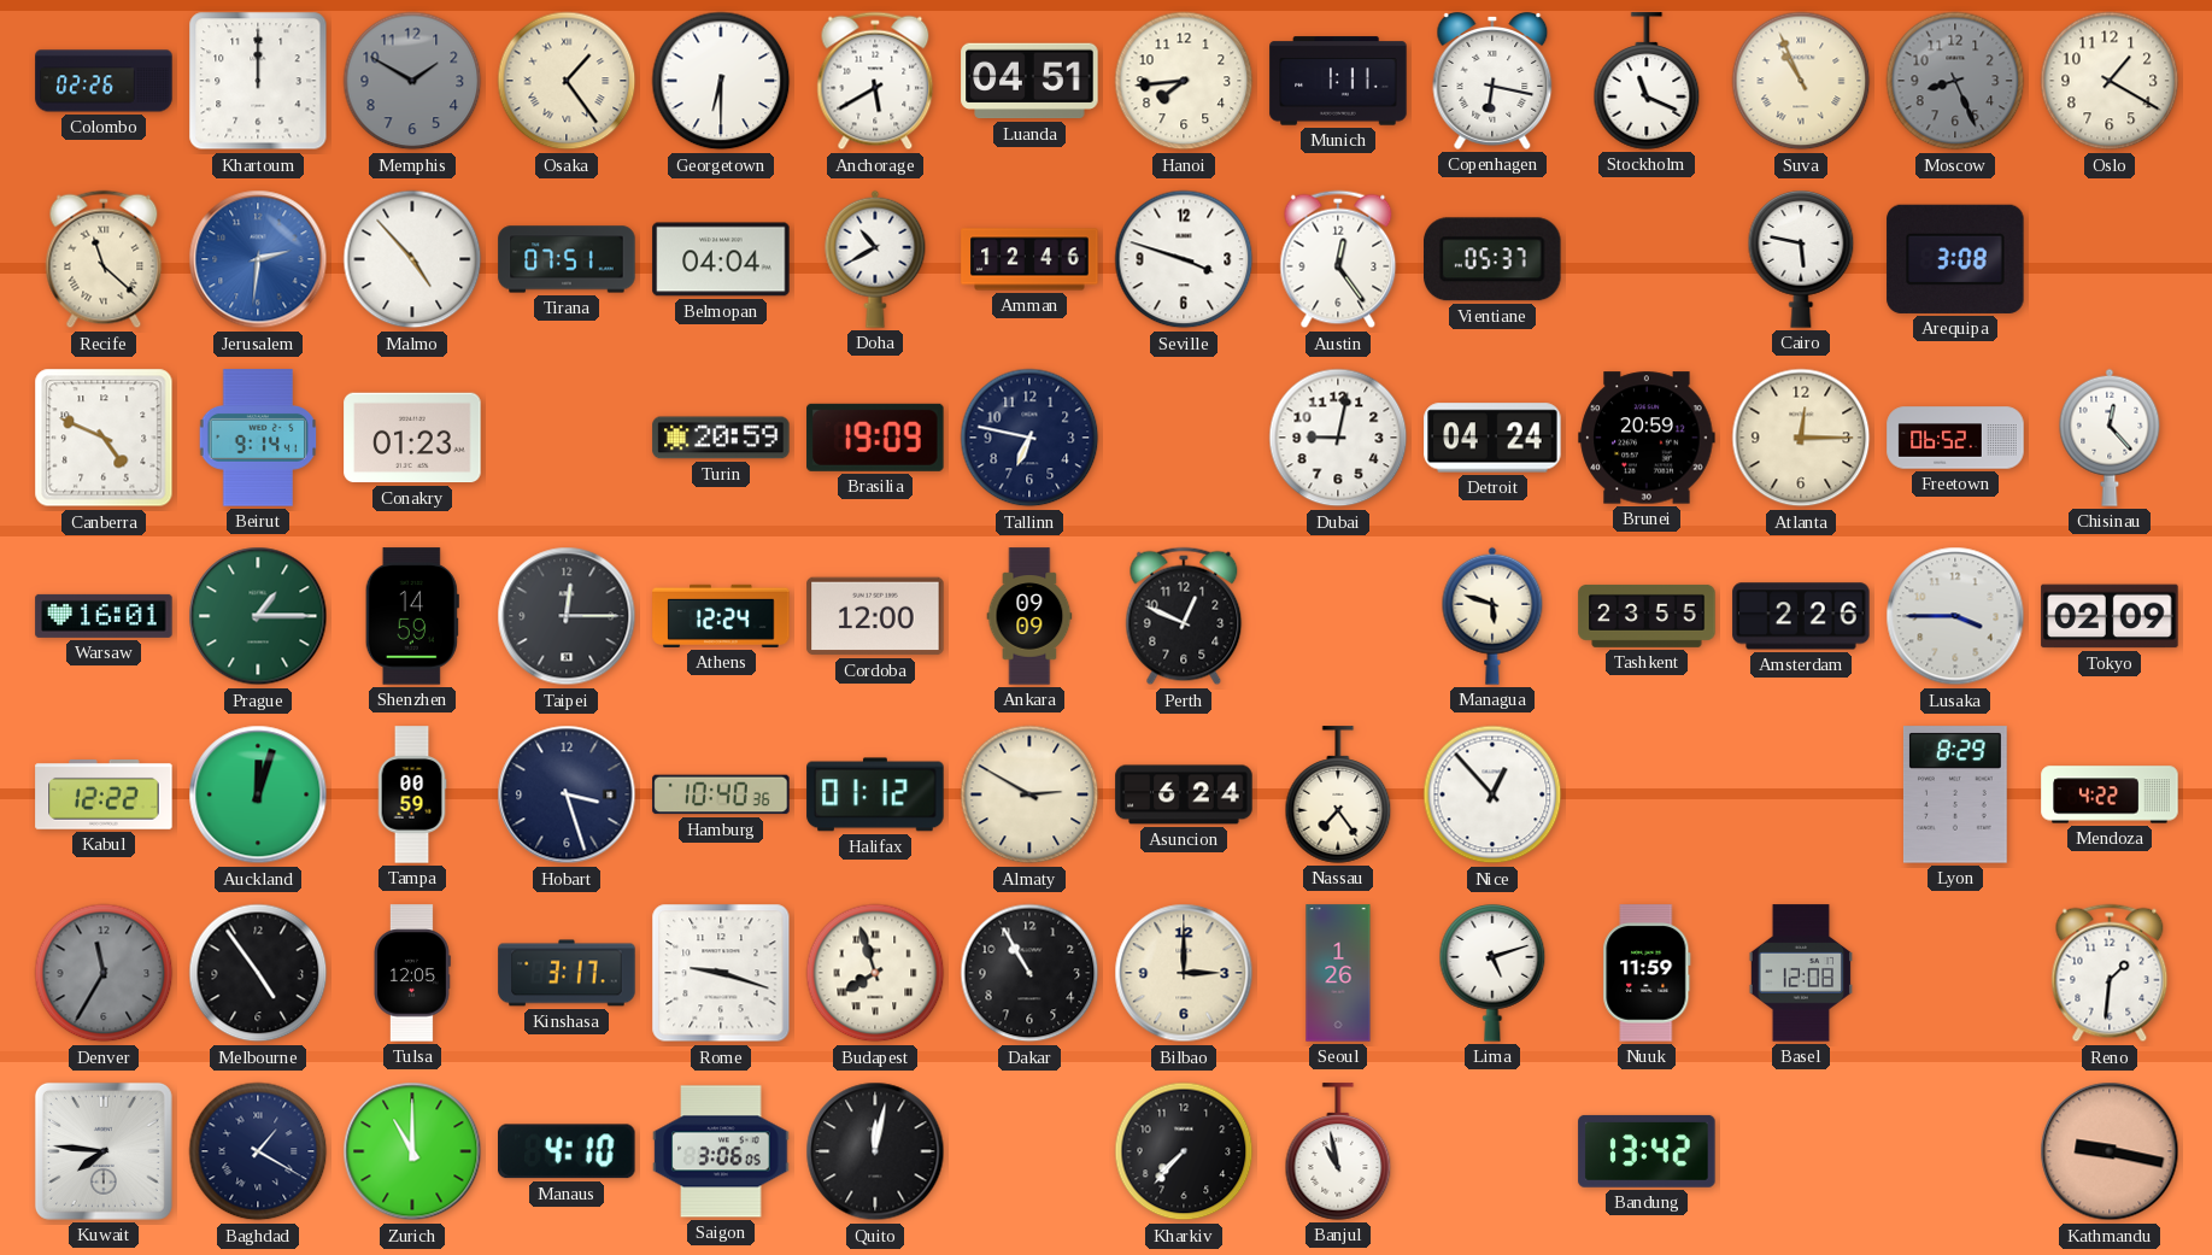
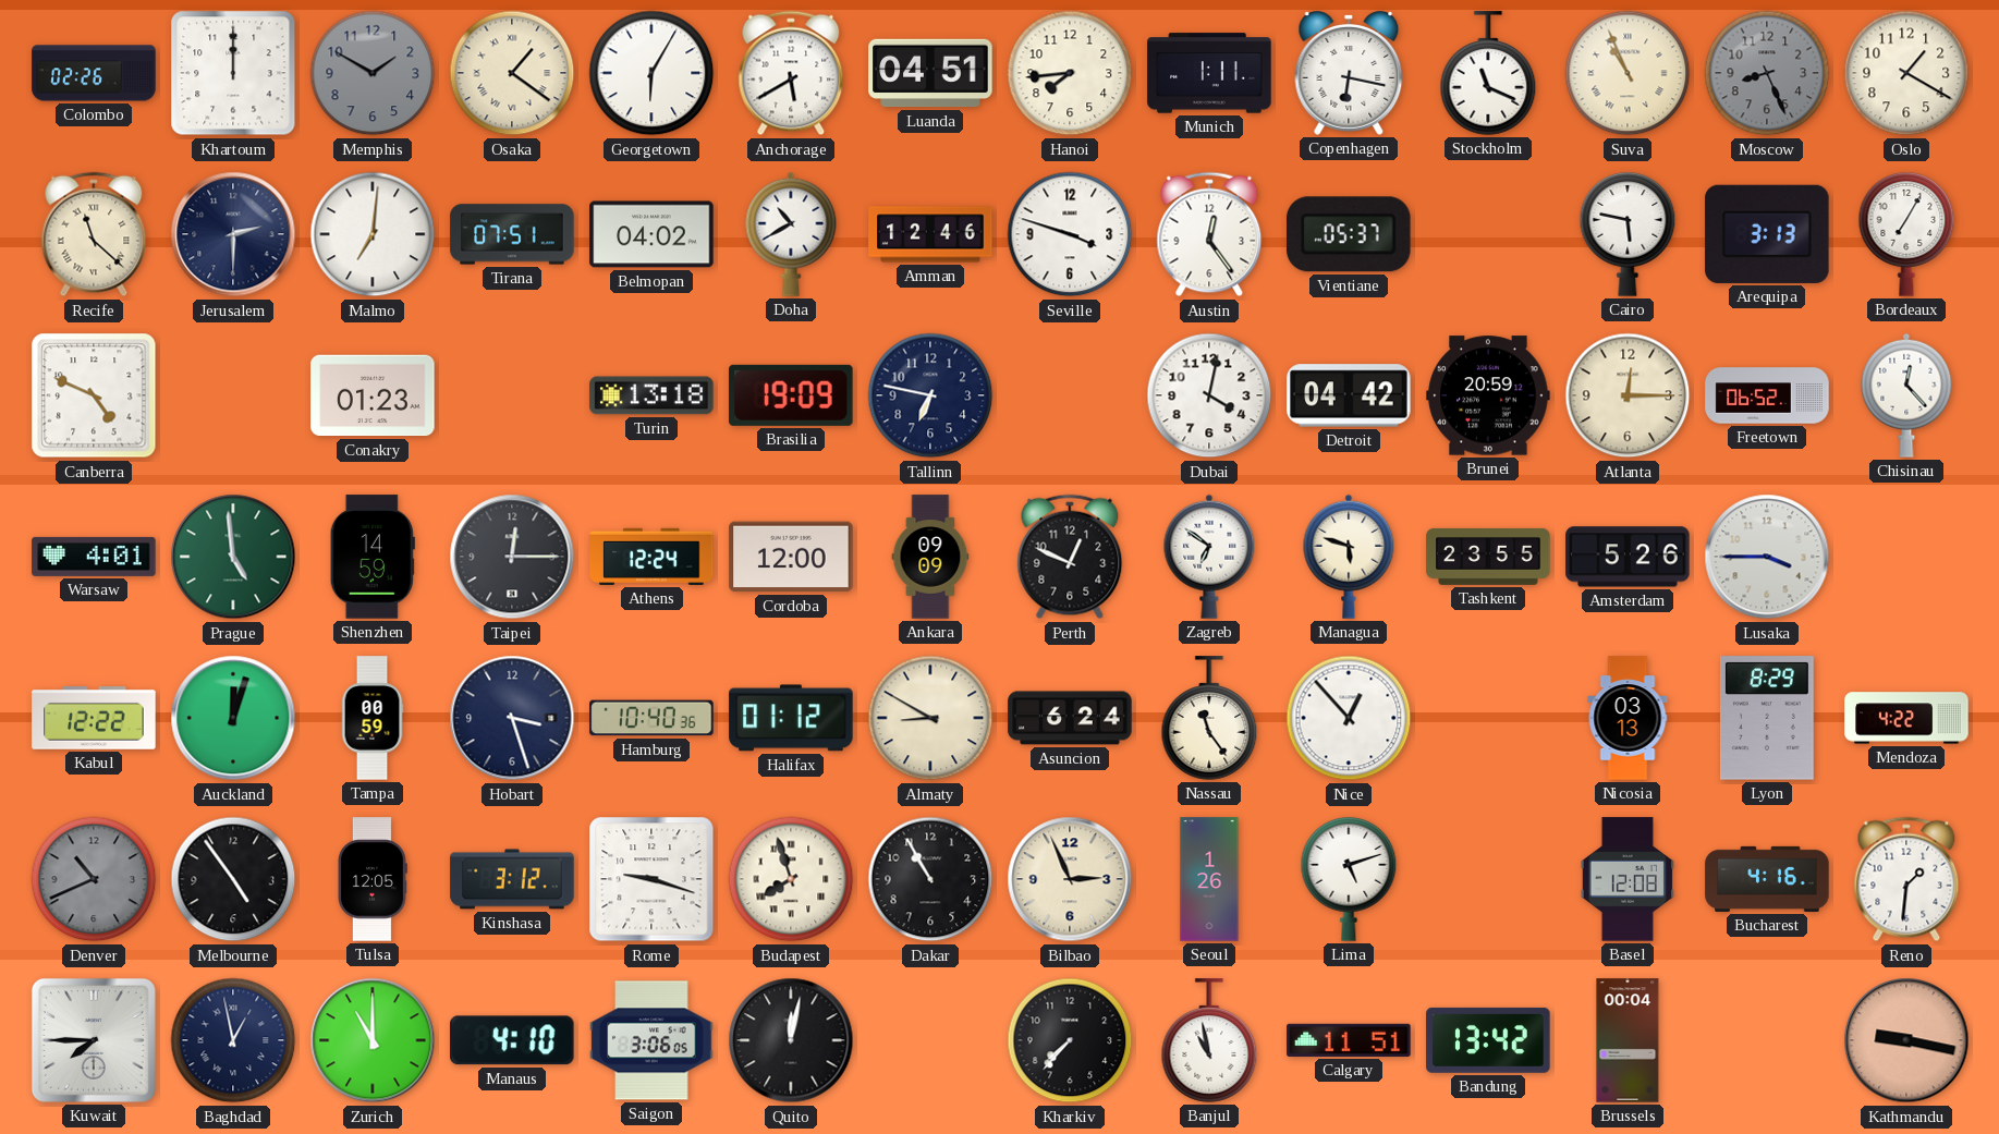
Osaka: 1:24 -> 1:21
Georgetown: 6:30 -> 6:05
Jerusalem: 2:31 -> 2:30
Jerusalem dial: blue -> navy
Malmo: 4:53 -> 7:01
Belmopan: 04:04 -> 04:02
Arequipa: 3:08 -> 3:13
Bordeaux: none -> 7:05
Beirut: 9:14 -> none
Turin: 20:59 -> 13:18
Dubai: 9:02 -> 4:02
Detroit: 04:24 -> 04:42
Warsaw: 16:01 -> 4:01
Prague: 1:15 -> 4:59
Zagreb: none -> 6:51
Amsterdam: 2:26 -> 5:26
Tokyo: 02:09 -> none
Almaty: 2:50 -> 8:50
Nassau: 7:24 -> 11:24
Nicosia: none -> 03:13
Denver: 11:35 -> 10:41
Kinshasa: 3:17 -> 3:12
Bilbao: 3:00 -> 2:56
Nuuk: 11:59 -> none
Bucharest: none -> 4:16
Kuwait: 7:46 -> 7:45
Baghdad: 1:20 -> 12:58
Calgary: none -> 11:51
Brussels: none -> 00:04
